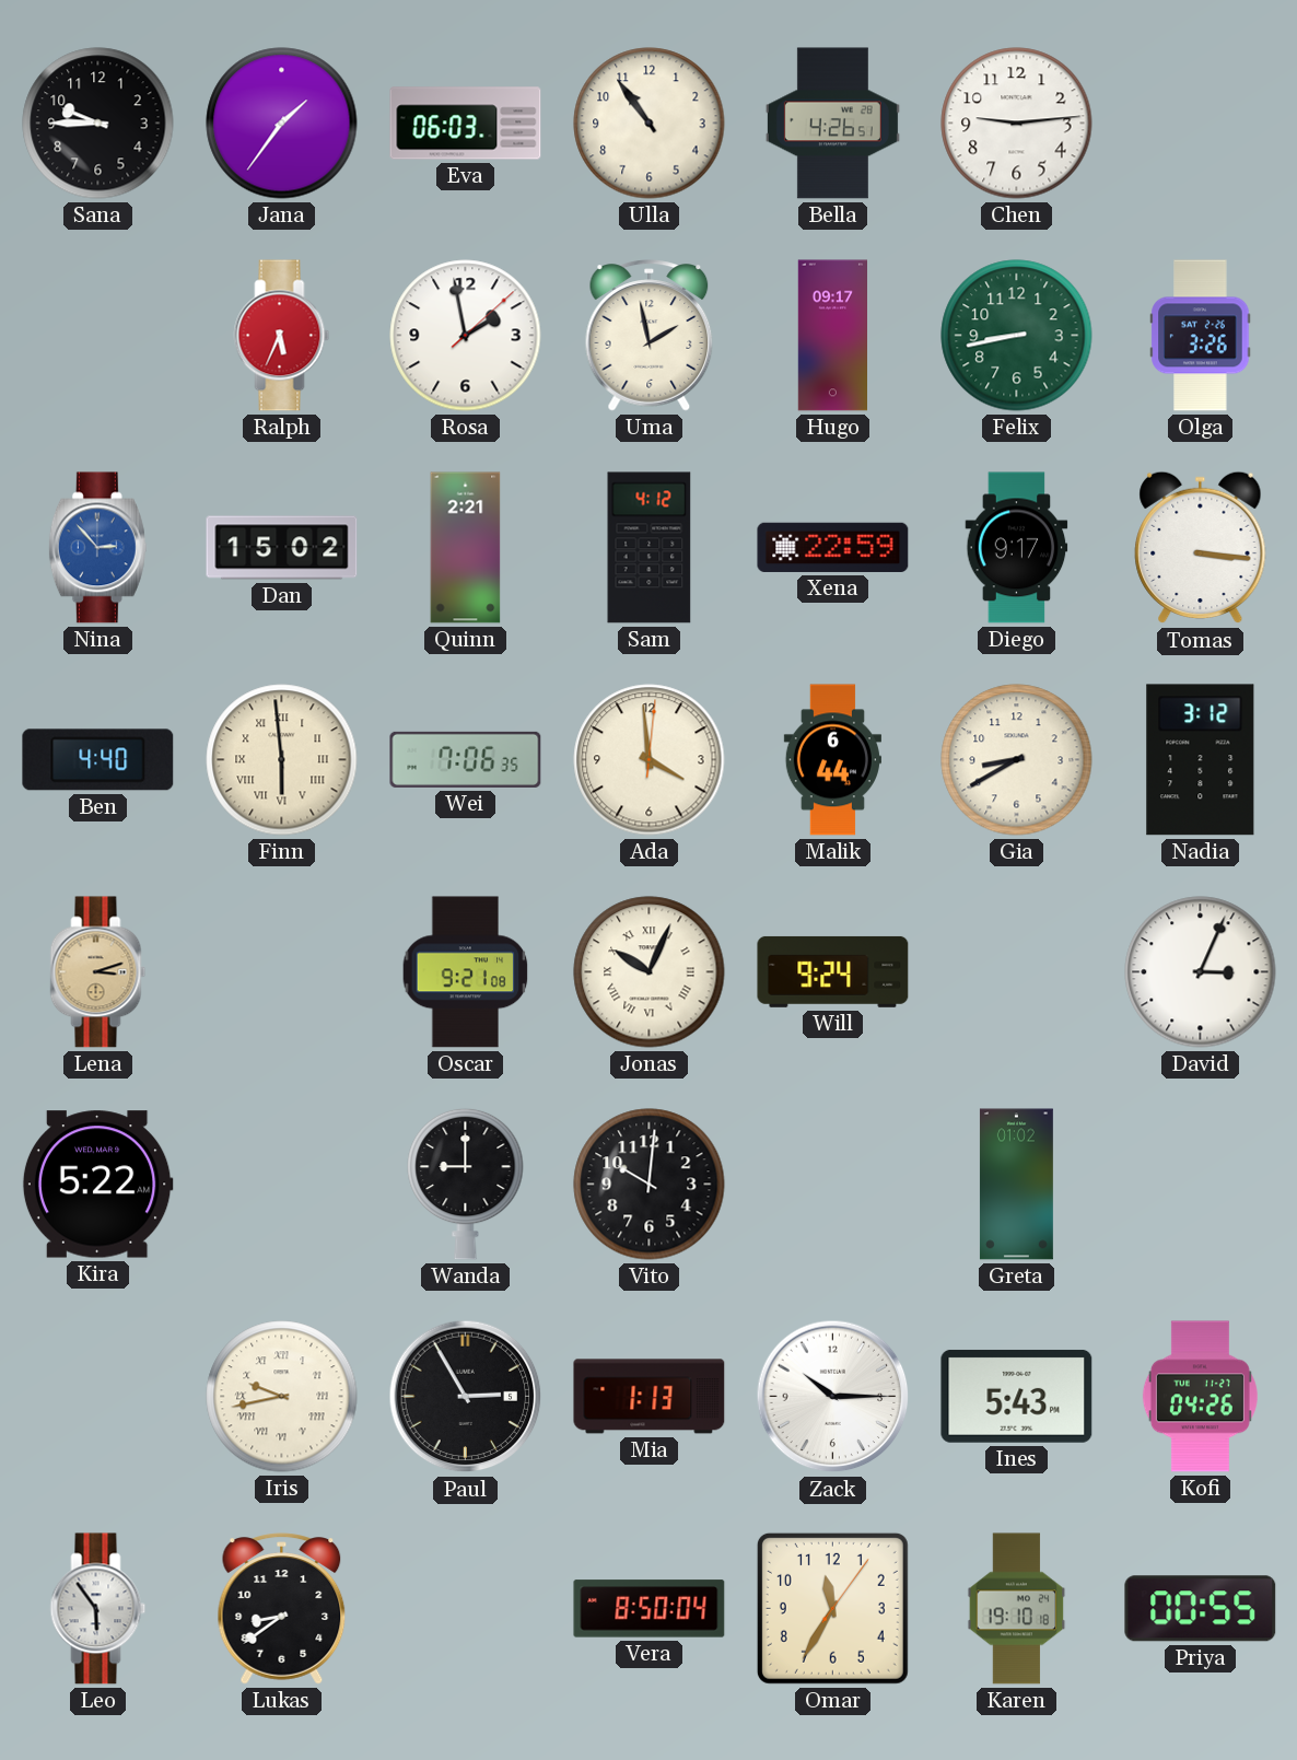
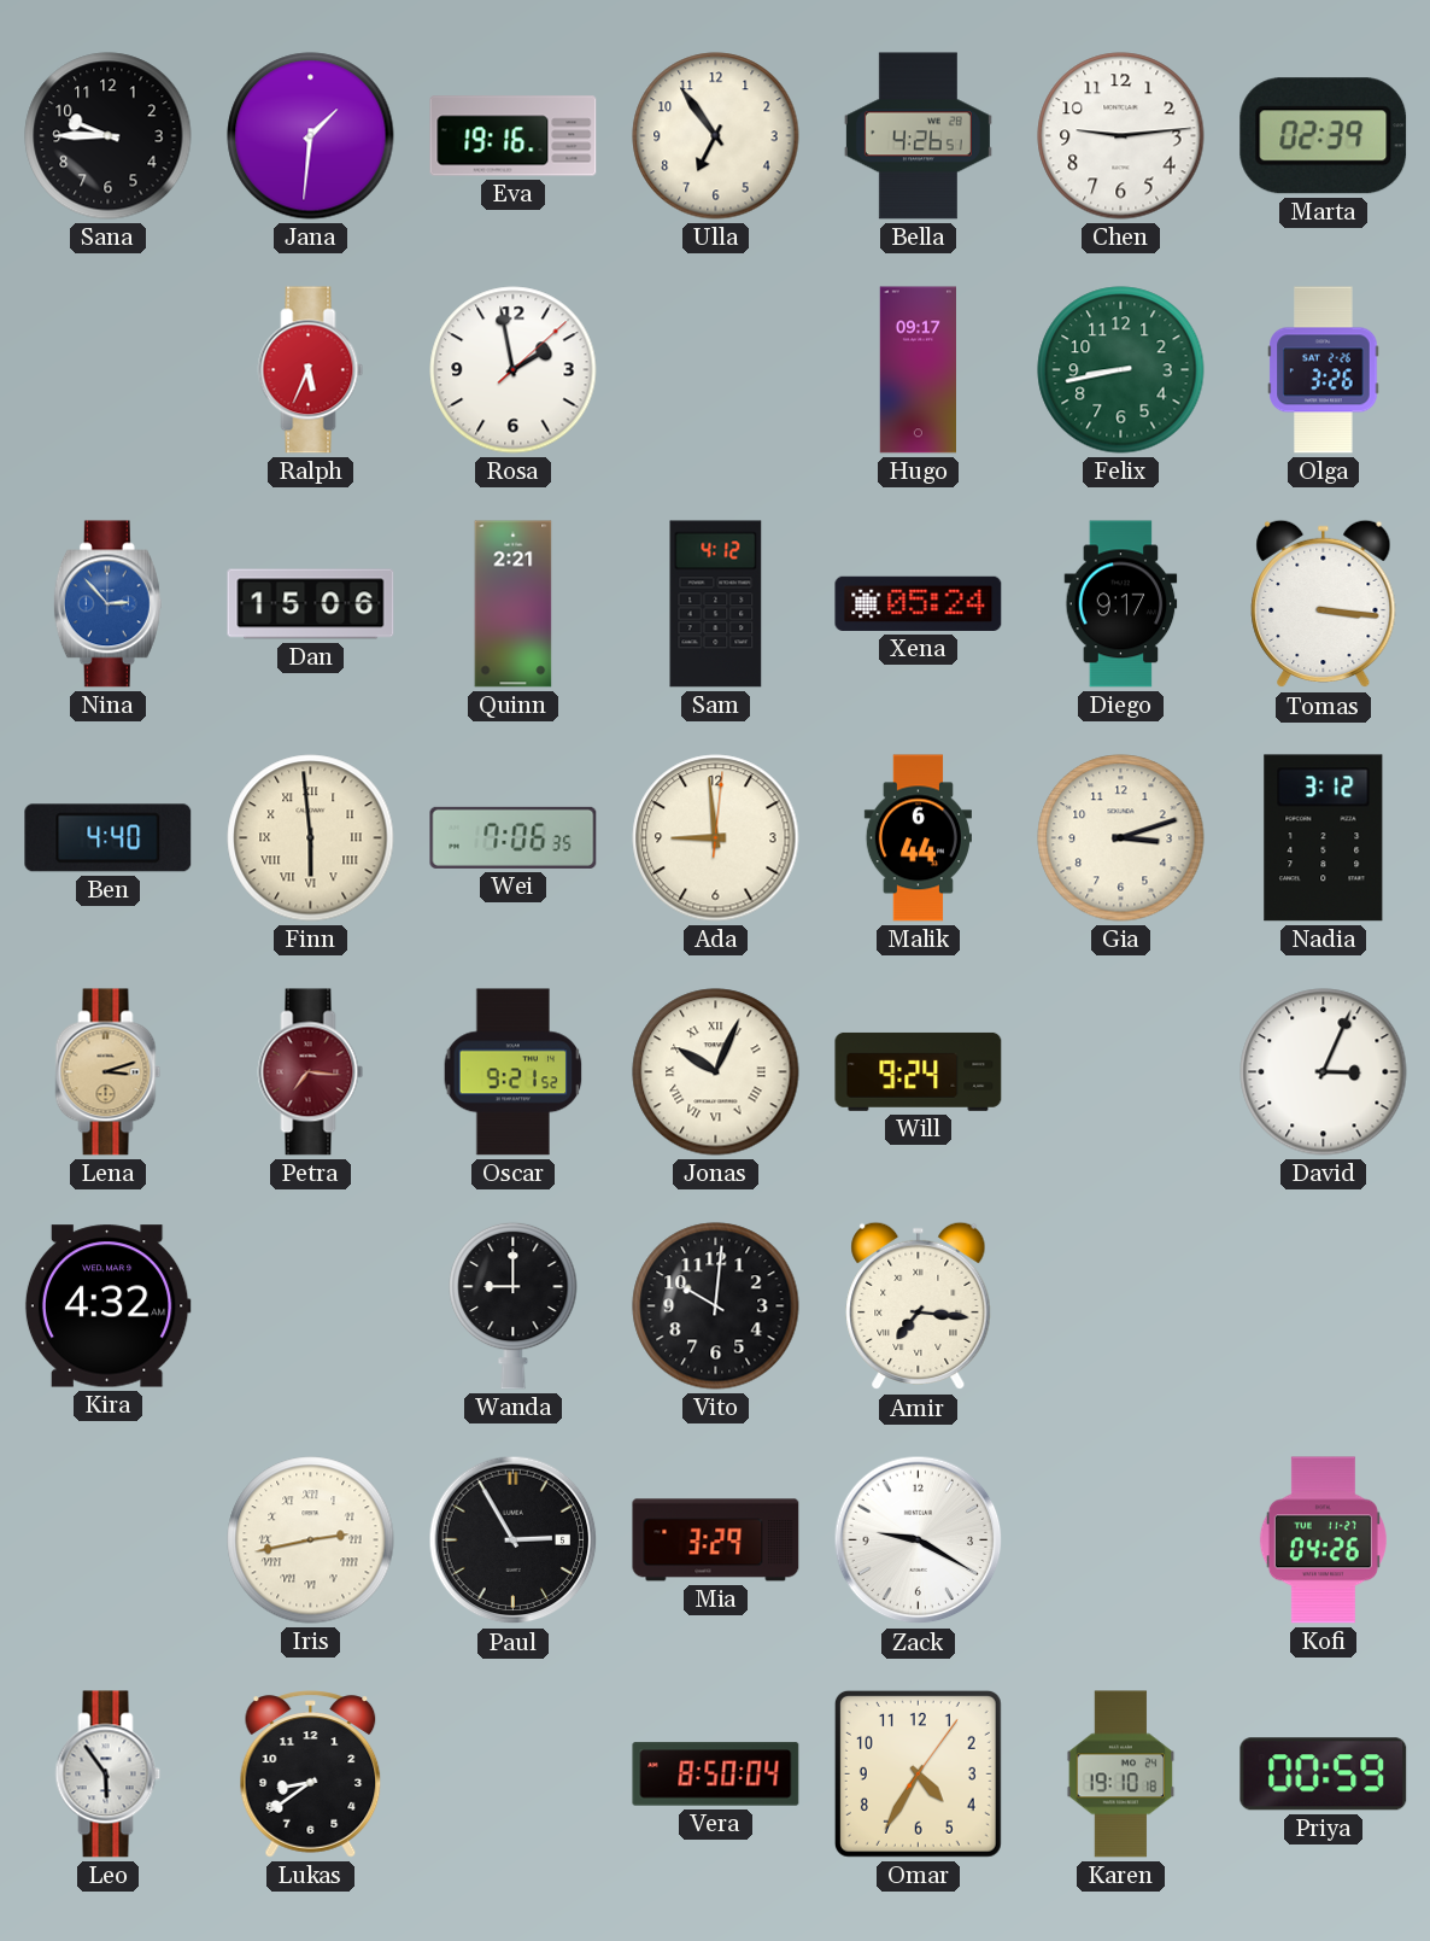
Jana: 1:36 -> 1:31
Eva: 06:03 -> 19:16
Ulla: 10:54 -> 6:54
Marta: none -> 02:39
Uma: 1:58 -> none
Dan: 15:02 -> 15:06
Xena: 22:59 -> 05:24
Ada: 3:59 -> 8:59
Gia: 8:40 -> 3:12
Petra: none -> 7:16
Oscar: 9:21:08 -> 9:21:52
Kira: 5:22 -> 4:32
Amir: none -> 7:16
Greta: 01:02 -> none
Iris: 9:43 -> 2:43
Mia: 1:13 -> 3:29
Zack: 10:15 -> 9:20
Ines: 5:43 -> none
Omar: 11:35 -> 4:35
Priya: 00:55 -> 00:59
